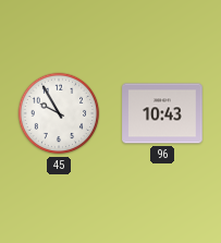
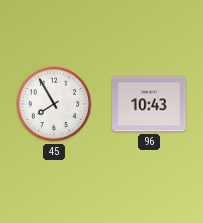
45: 9:55 -> 7:55
